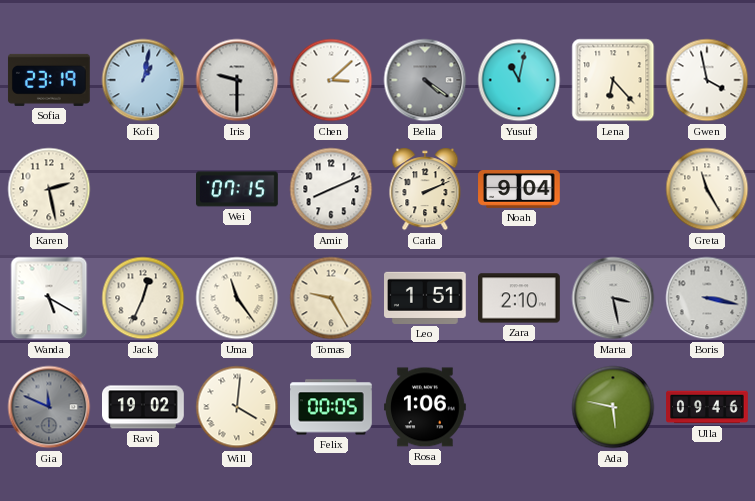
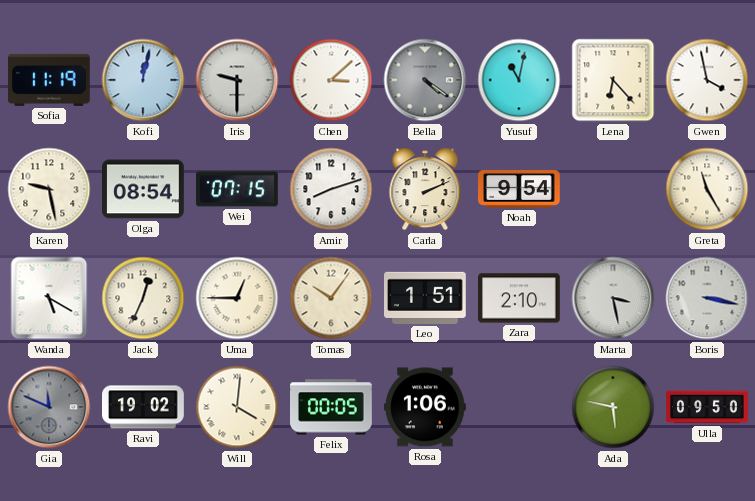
Sofia: 23:19 -> 11:19
Kofi: 1:02 -> 12:02
Karen: 2:28 -> 9:28
Olga: none -> 08:54
Amir: 8:11 -> 8:12
Noah: 9:04 -> 9:54
Uma: 11:24 -> 12:45
Tomas: 9:25 -> 10:06
Ulla: 09:46 -> 09:50
